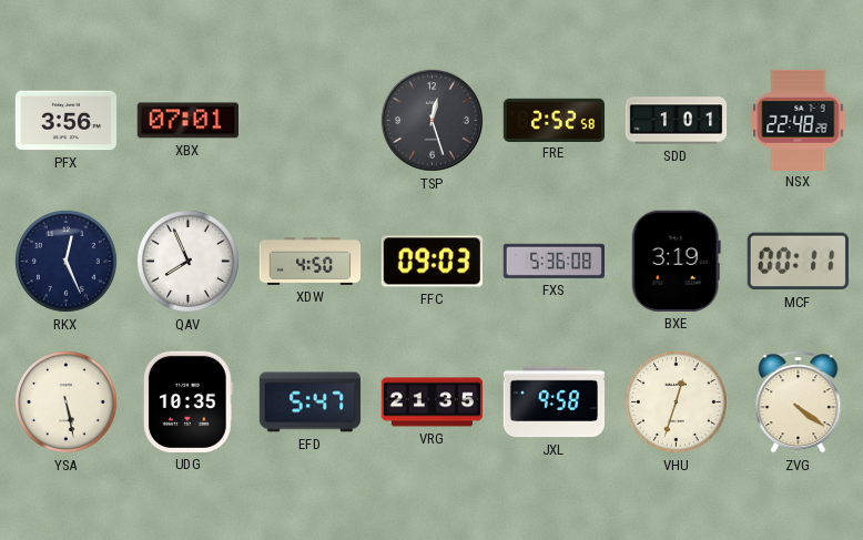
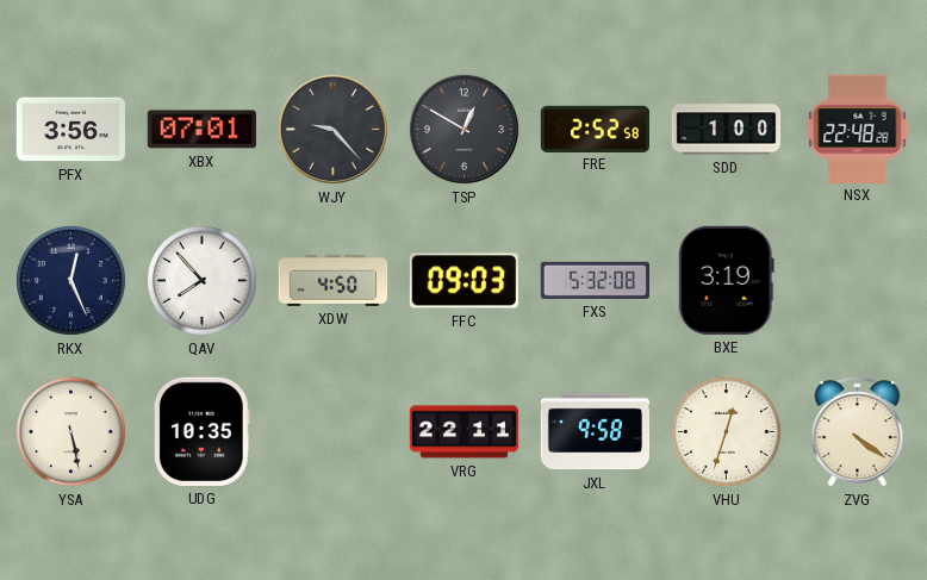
WJY: none -> 9:23
TSP: 12:27 -> 12:50
SDD: 1:01 -> 1:00
QAV: 7:56 -> 7:53
FXS: 5:36 -> 5:32
MCF: 00:11 -> none
EFD: 5:47 -> none
VRG: 21:35 -> 22:11
